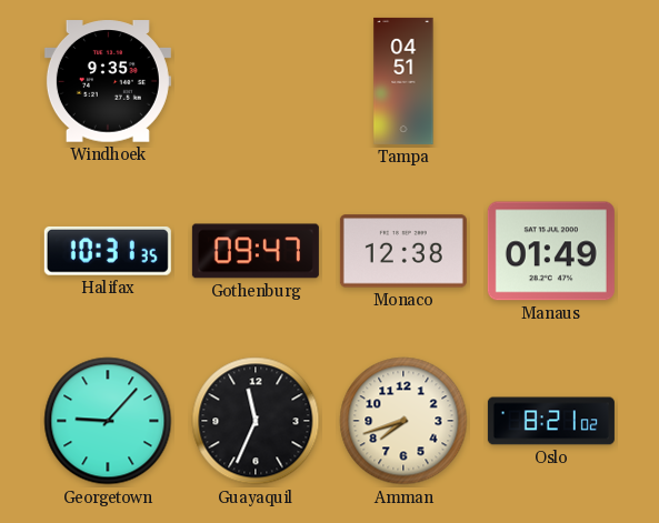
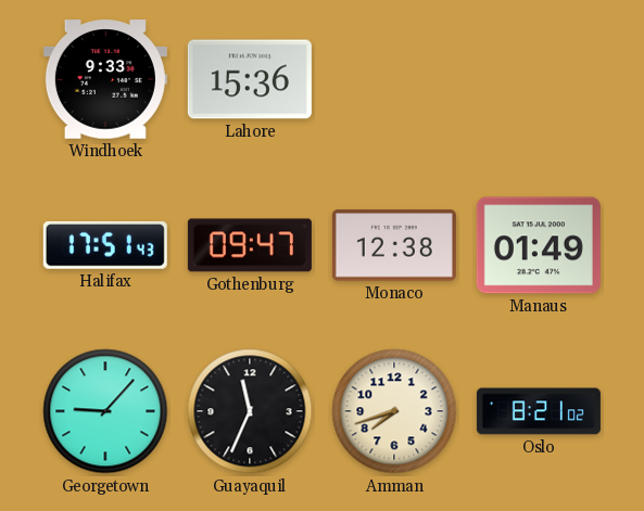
Windhoek: 9:35 -> 9:33
Lahore: none -> 15:36
Tampa: 04:51 -> none
Halifax: 10:31 -> 17:51
